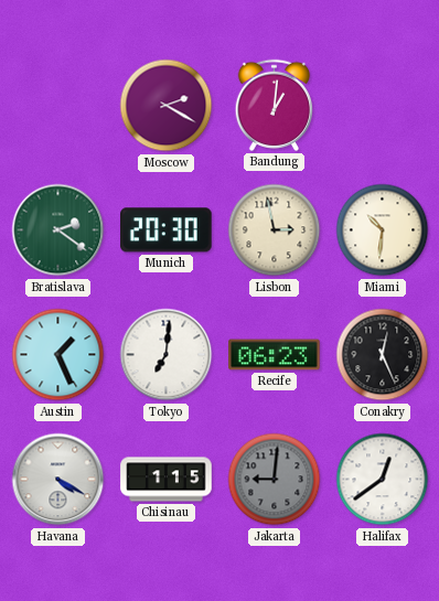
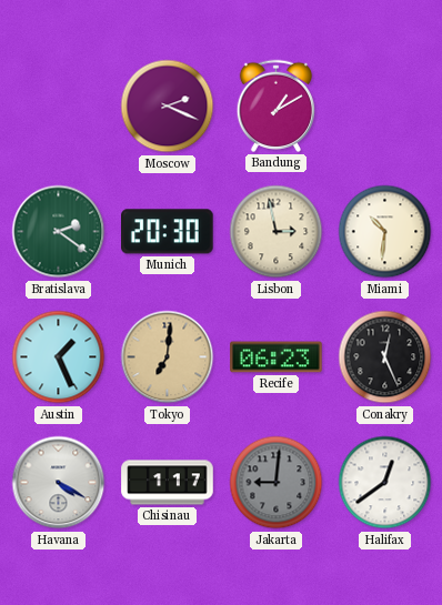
Moscow: 2:20 -> 2:19
Bandung: 1:01 -> 1:10
Tokyo dial: white -> champagne
Chisinau: 1:15 -> 1:17
